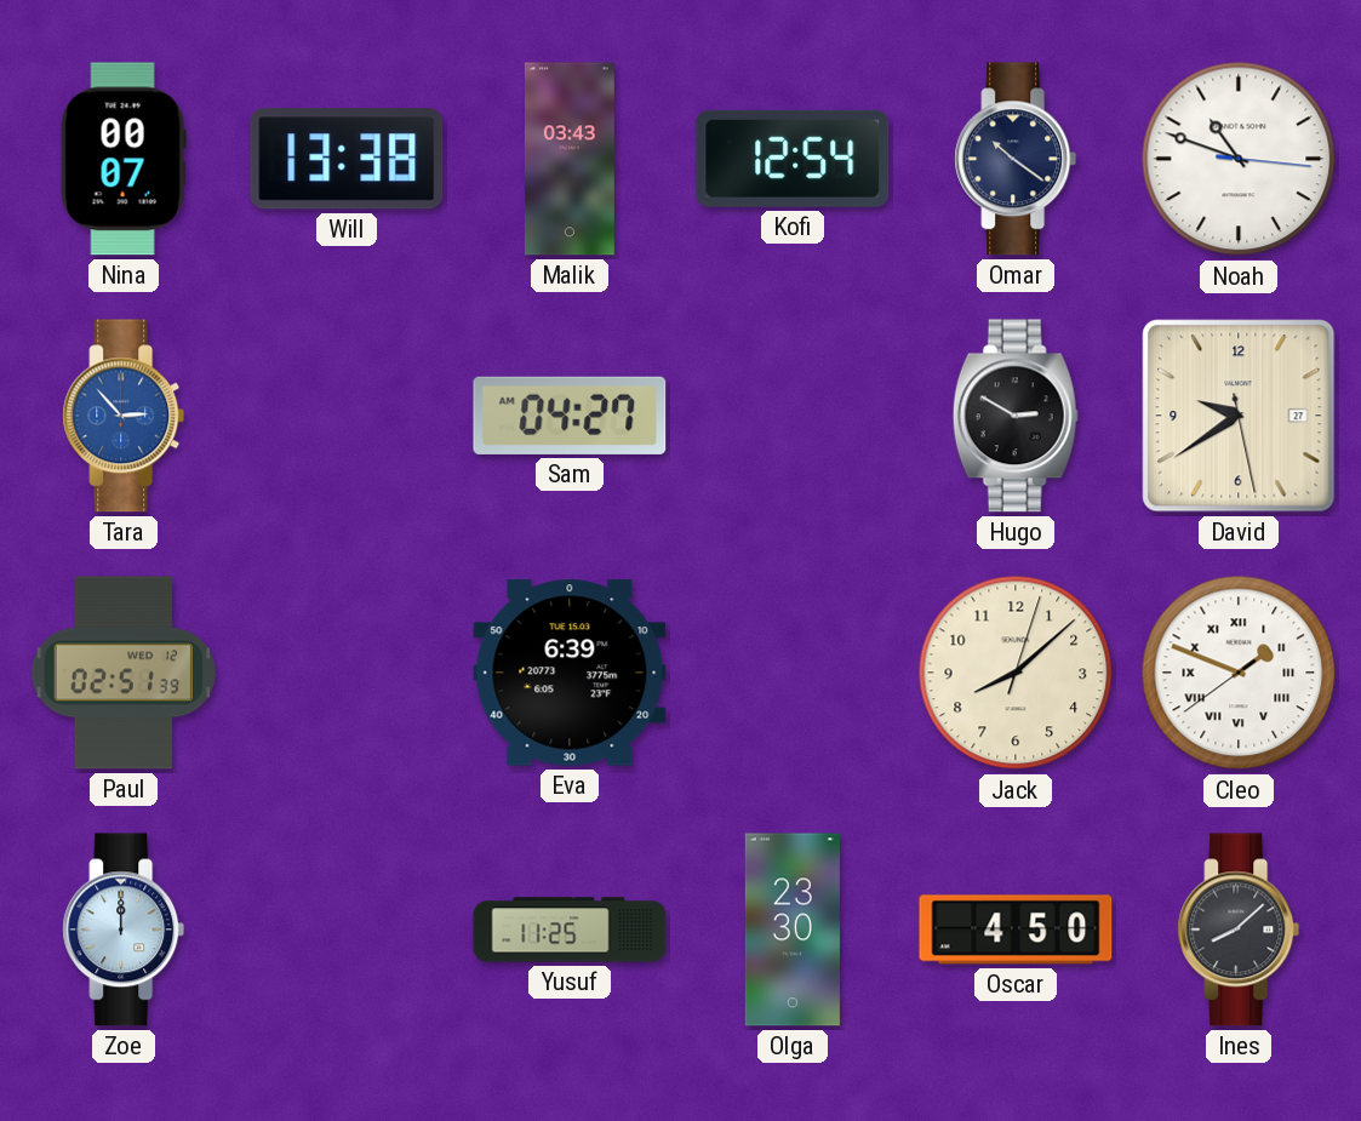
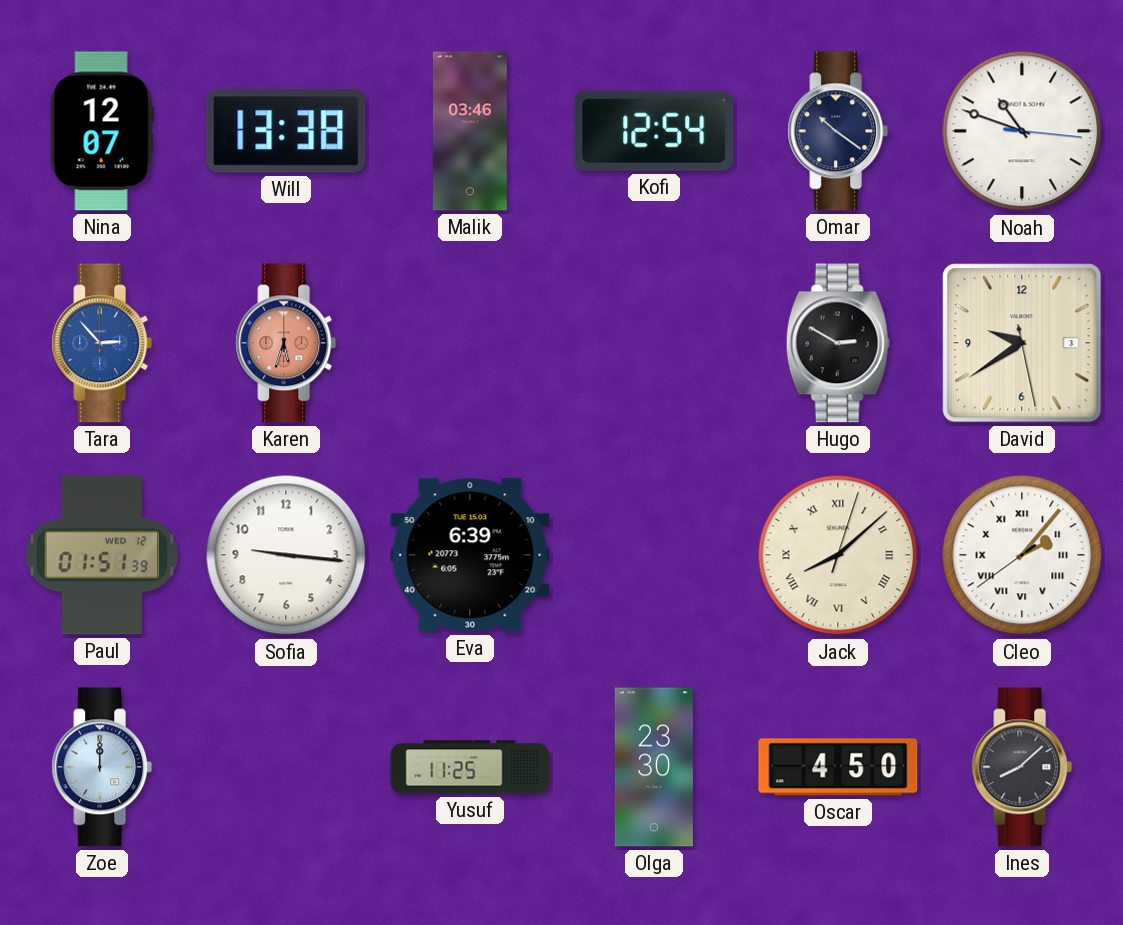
Nina: 00:07 -> 12:07
Malik: 03:43 -> 03:46
Karen: none -> 5:33
Sam: 04:27 -> none
David date: 27 -> 3
Paul: 02:51 -> 01:51
Sofia: none -> 9:16
Jack numerals: Arabic -> Roman
Cleo: 1:48 -> 2:06
